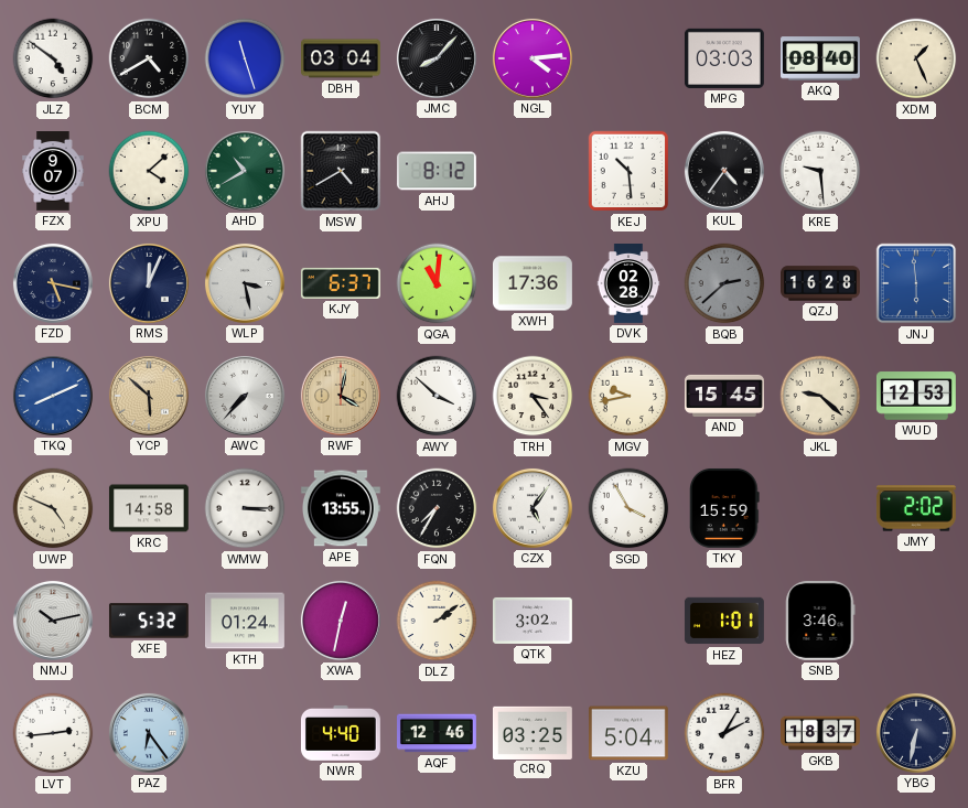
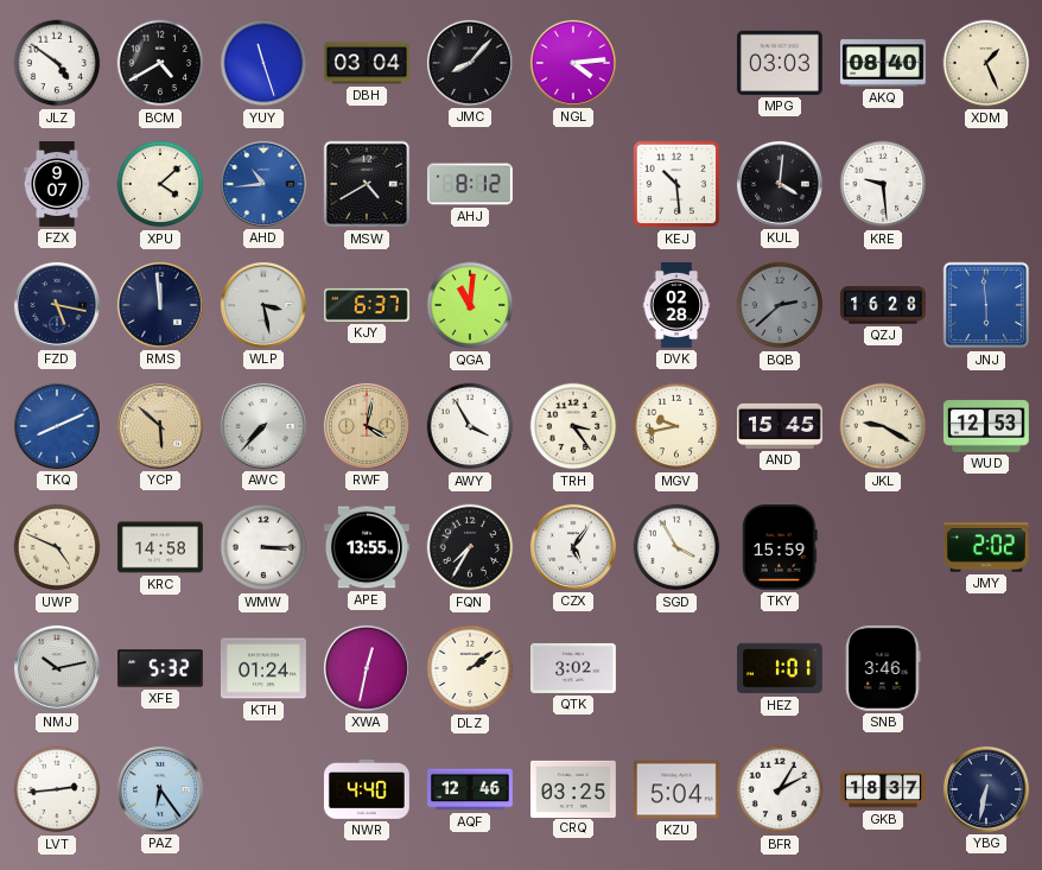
AHD: 10:40 -> 10:44
AHD dial: green -> blue
KUL: 4:36 -> 4:01
RMS: 12:04 -> 11:59
XWH: 17:36 -> none
AWY: 3:52 -> 3:55
JKL: 9:22 -> 9:20
